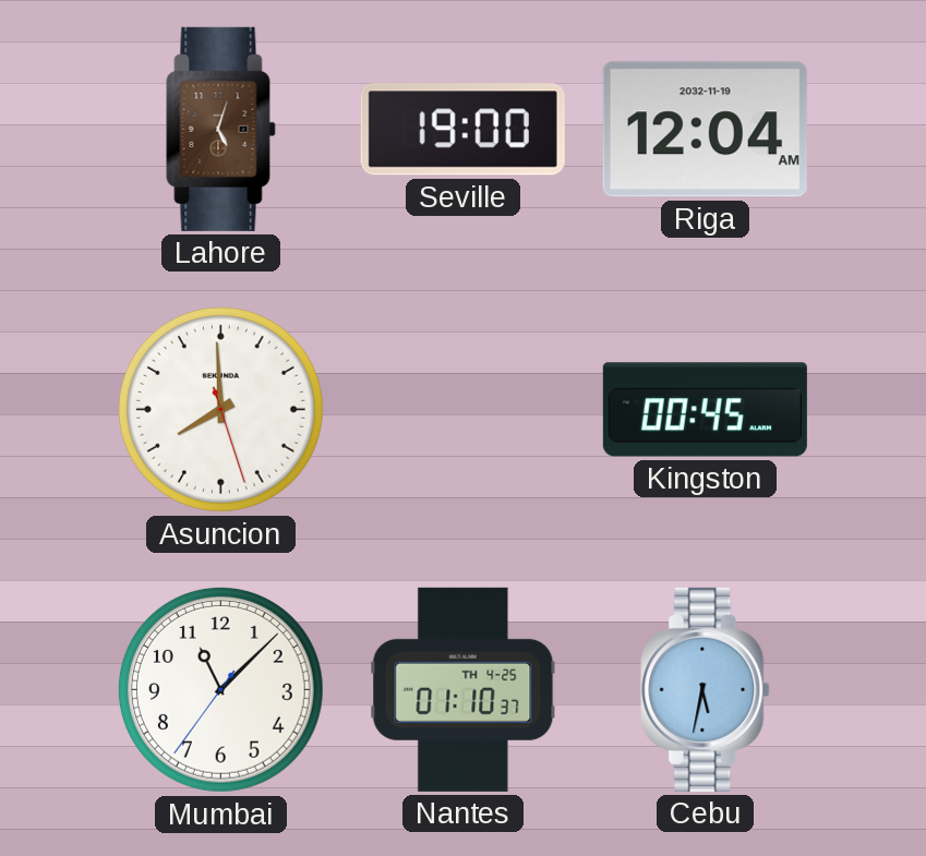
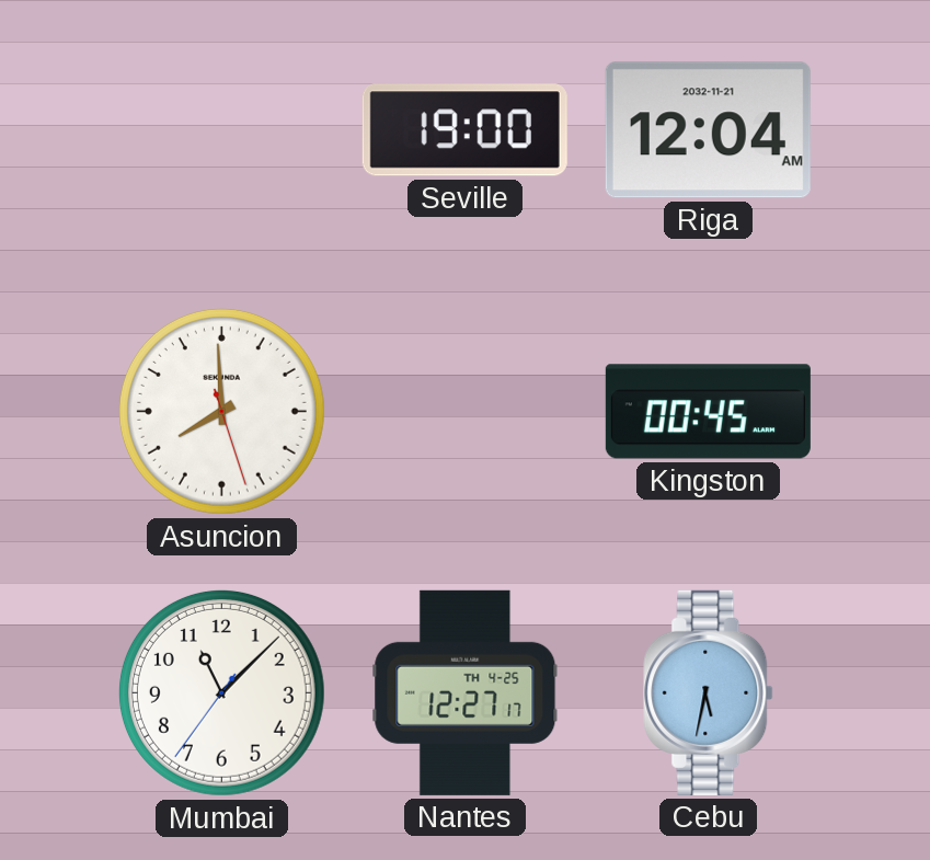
Lahore: 5:03 -> none
Riga date: 2032-11-19 -> 2032-11-21
Nantes: 01:10 -> 12:27
